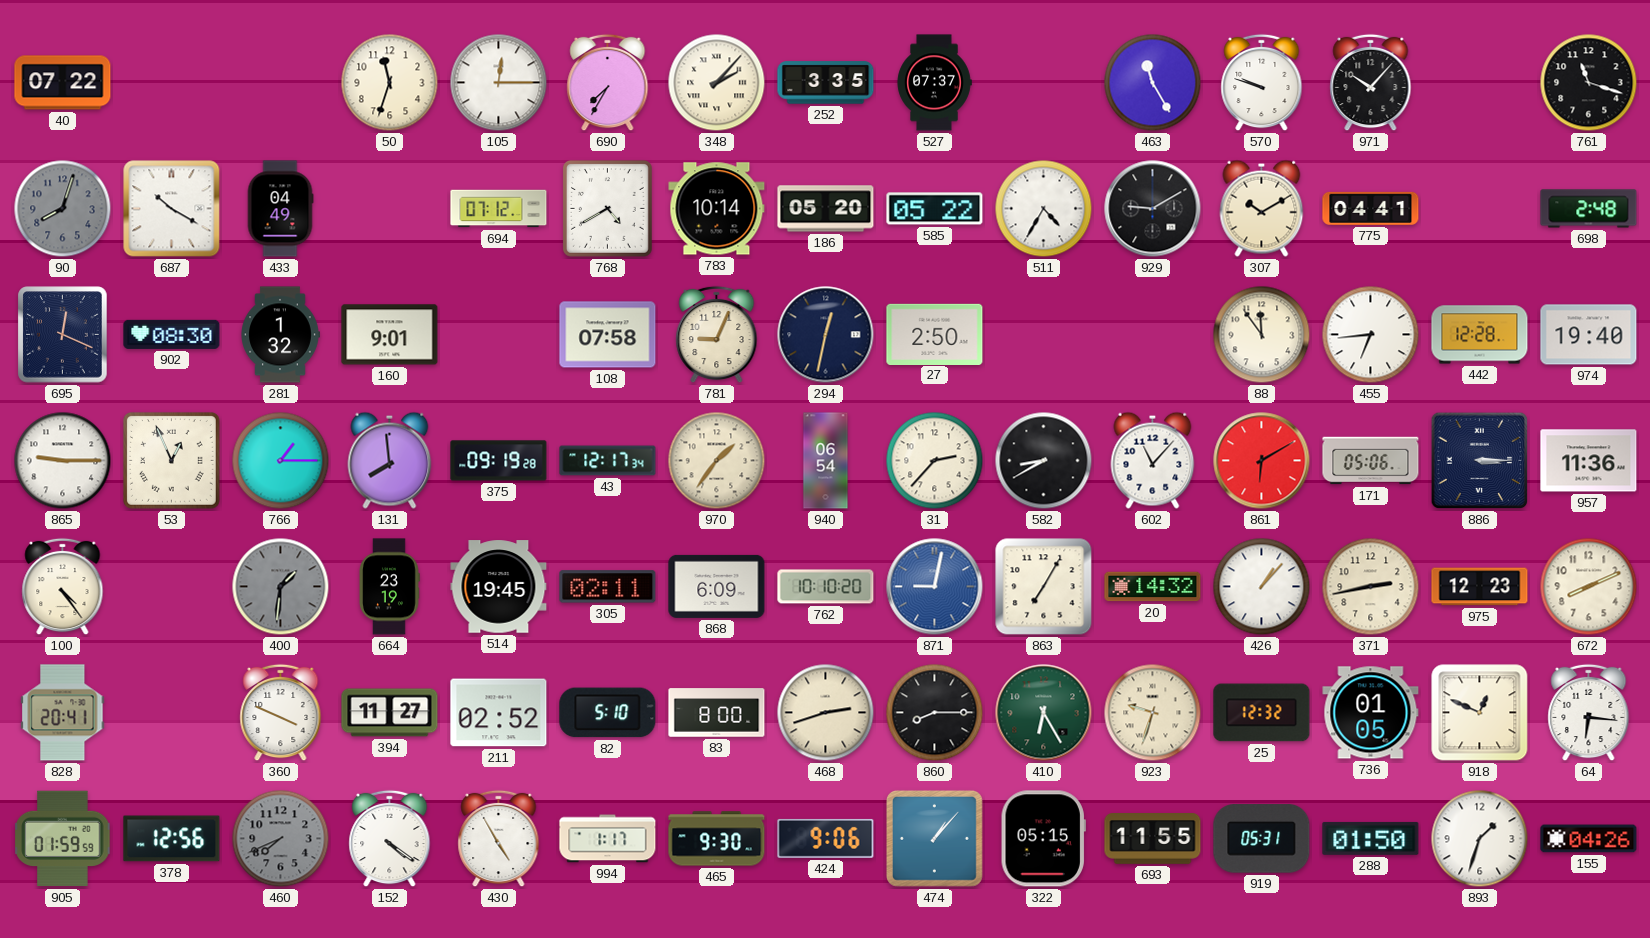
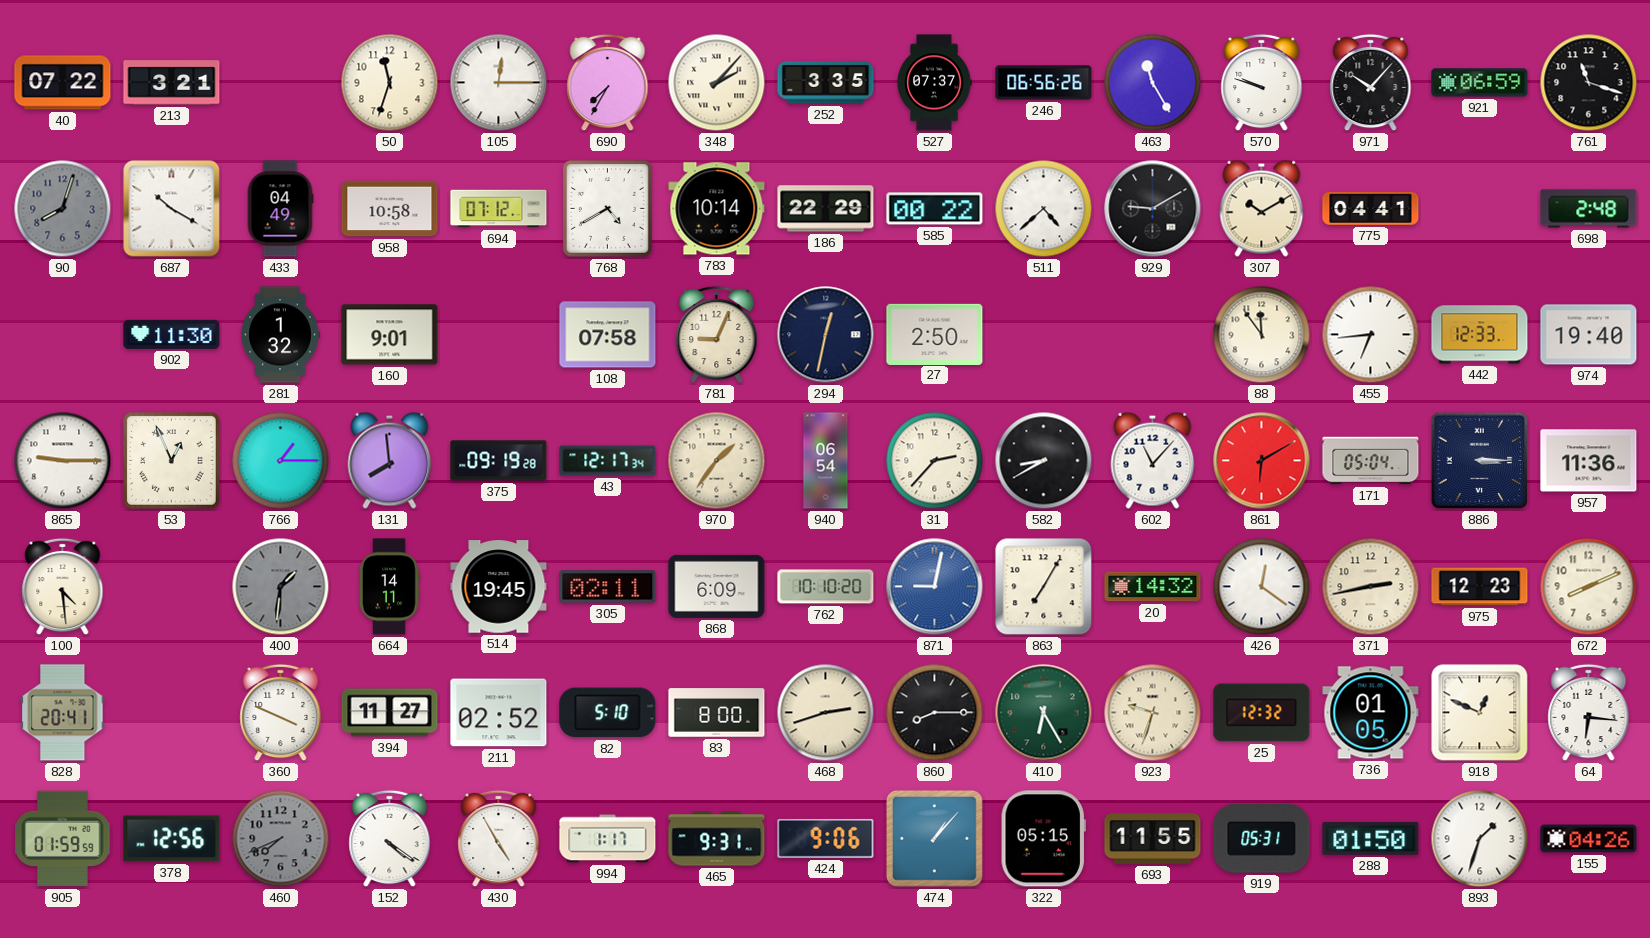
213: none -> 3:21
246: none -> 06:56
921: none -> 06:59
958: none -> 10:58
186: 05:20 -> 22:29
585: 05:22 -> 00:22
511: 4:35 -> 4:38
695: 12:19 -> none
902: 08:30 -> 11:30
442: 12:28 -> 12:33
171: 05:06 -> 05:04
100: 4:24 -> 4:29
664: 23:19 -> 14:11
426: 1:07 -> 12:21
465: 9:30 -> 9:31
